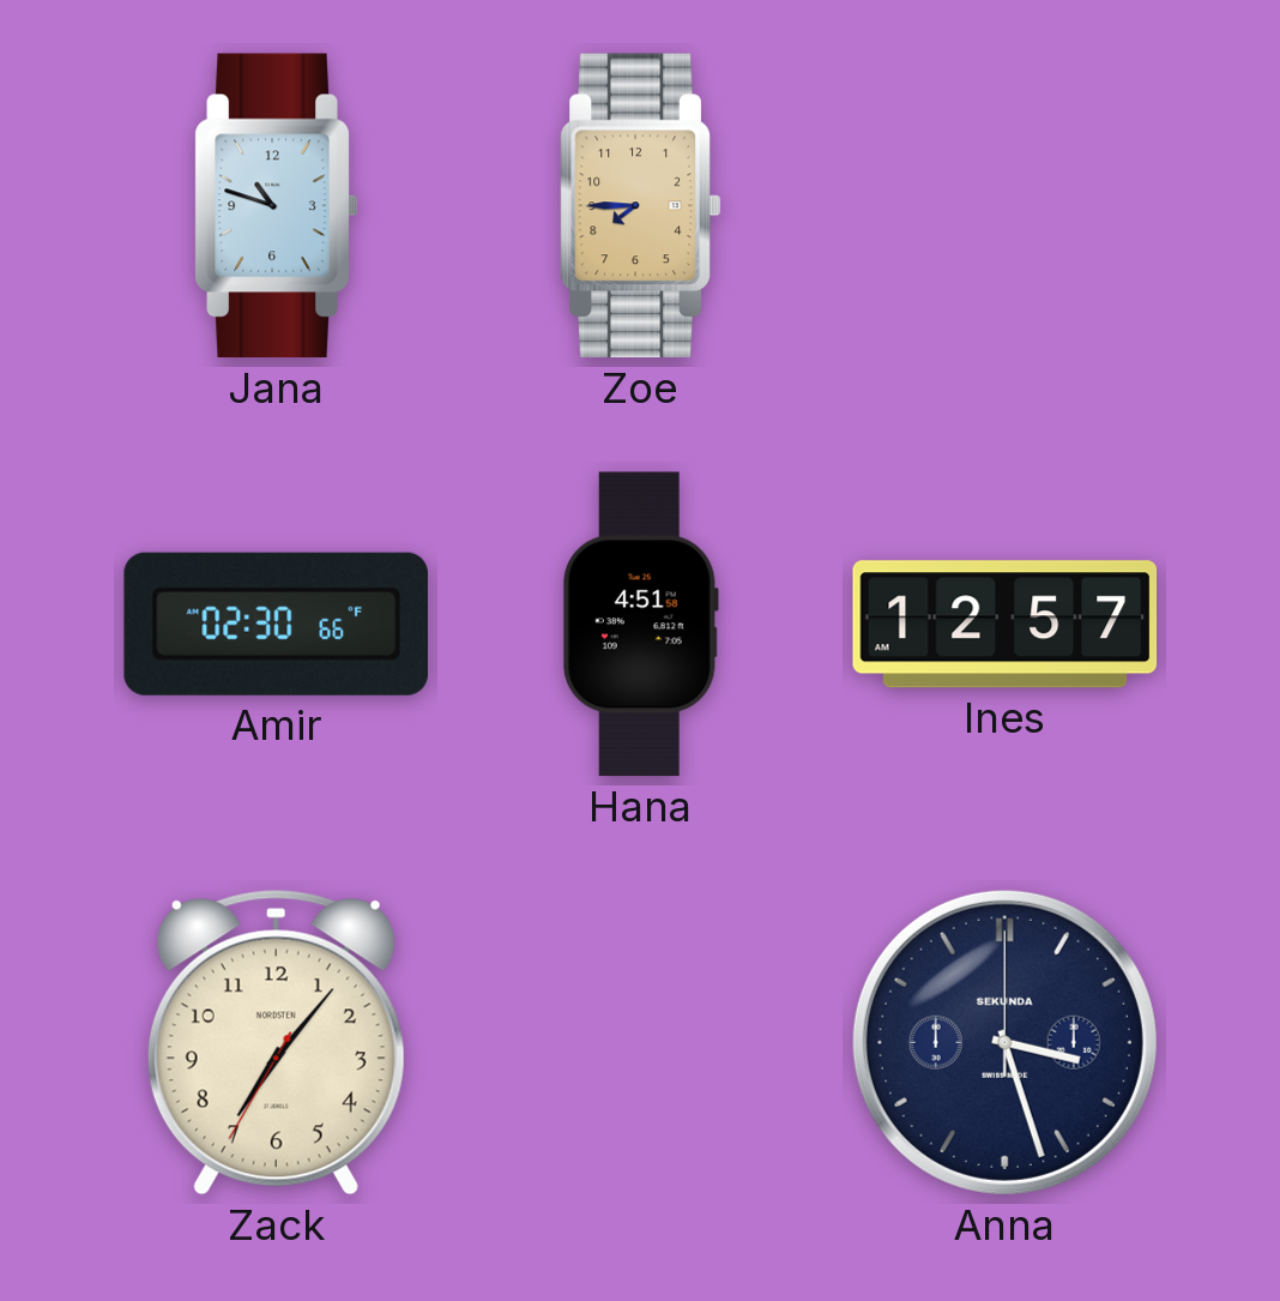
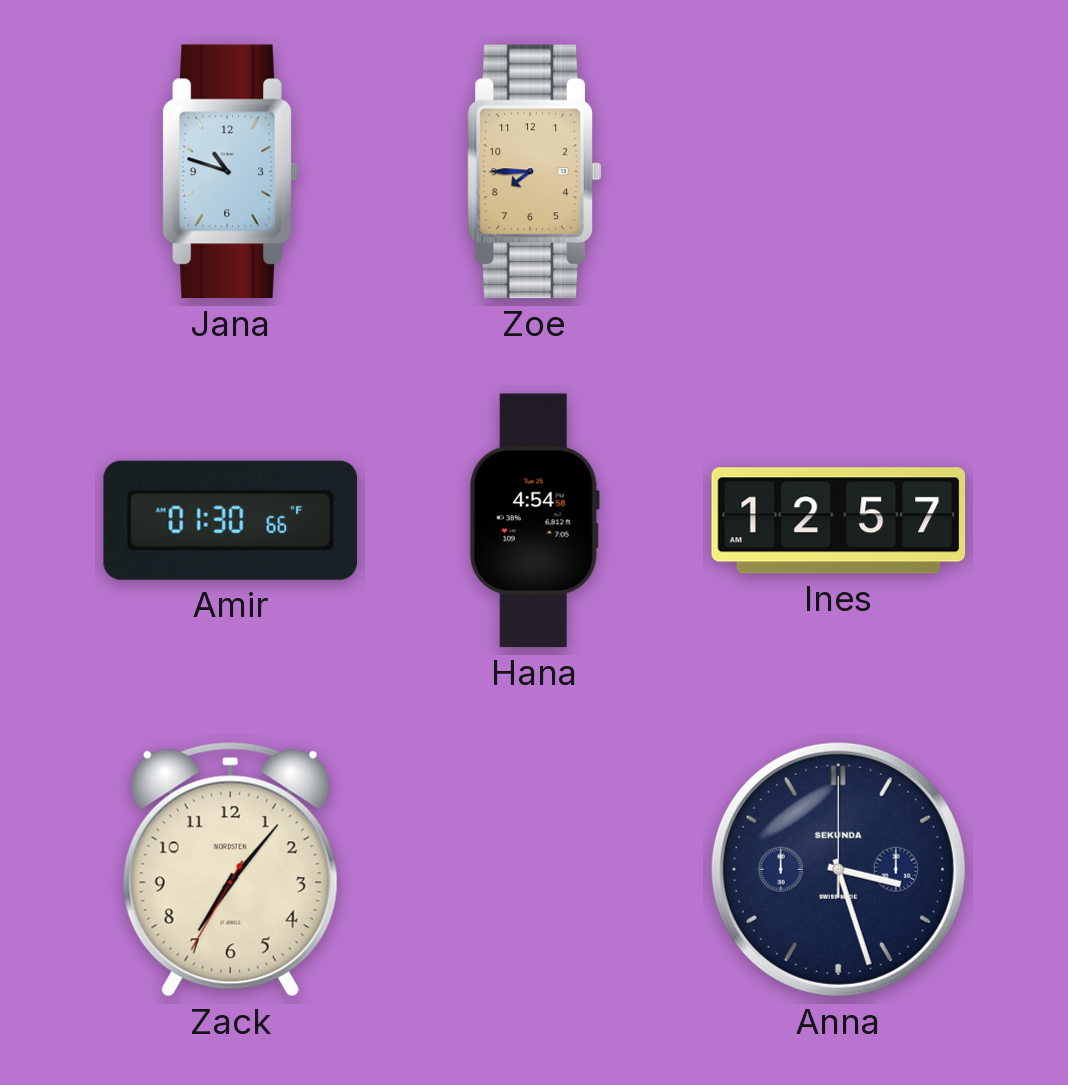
Amir: 02:30 -> 01:30
Hana: 4:51 -> 4:54
